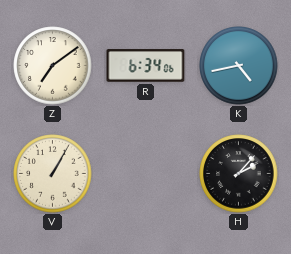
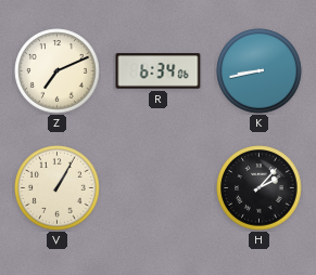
Z: 7:09 -> 7:11
K: 4:43 -> 8:43
